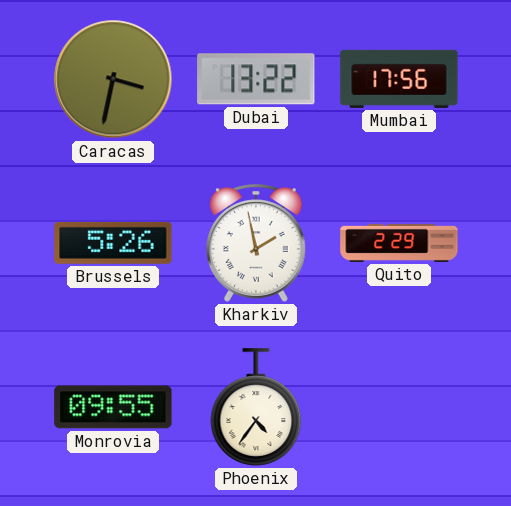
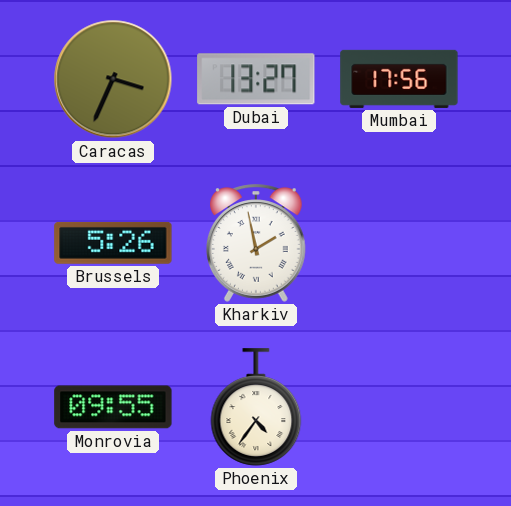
Caracas: 3:32 -> 3:34
Dubai: 13:22 -> 13:27
Quito: 2:29 -> none
